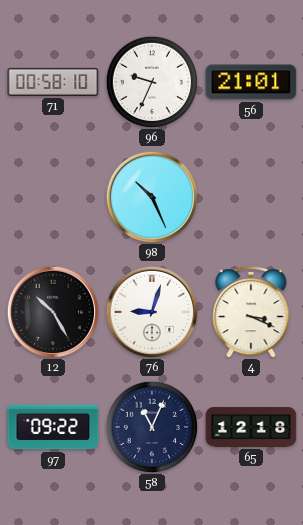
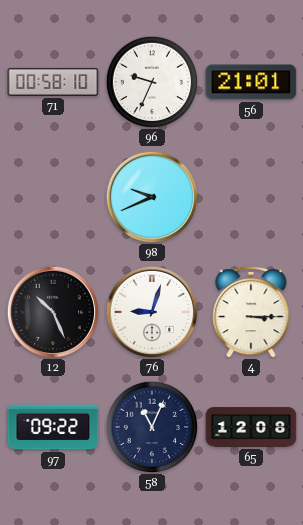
98: 10:26 -> 9:41
12: 10:25 -> 10:26
4: 3:19 -> 3:15
65: 12:18 -> 12:08
